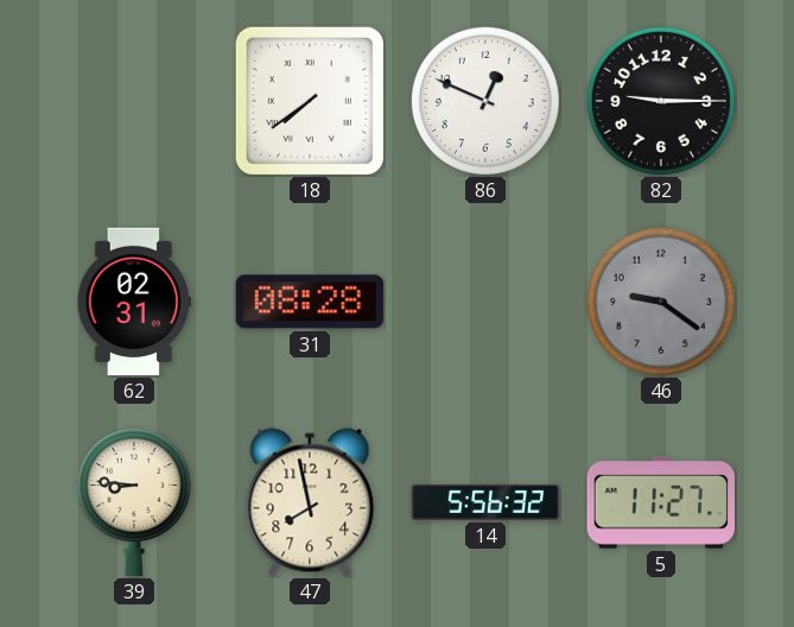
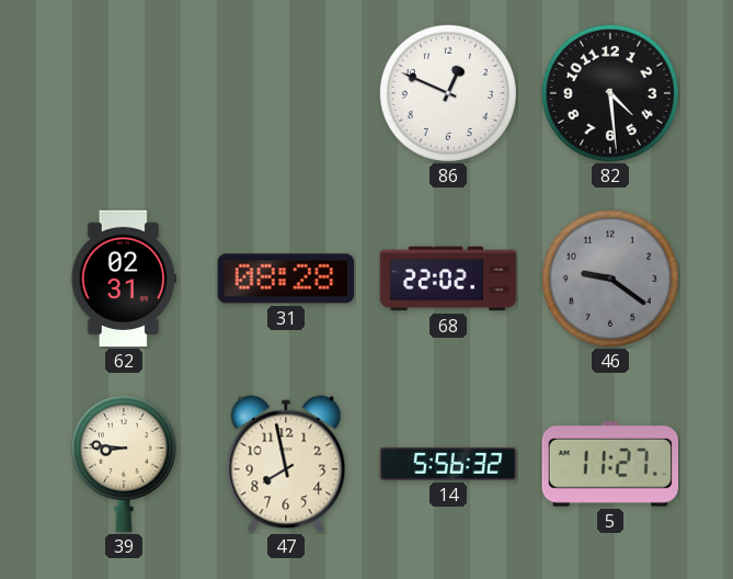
18: 7:39 -> none
82: 9:15 -> 4:29
68: none -> 22:02
